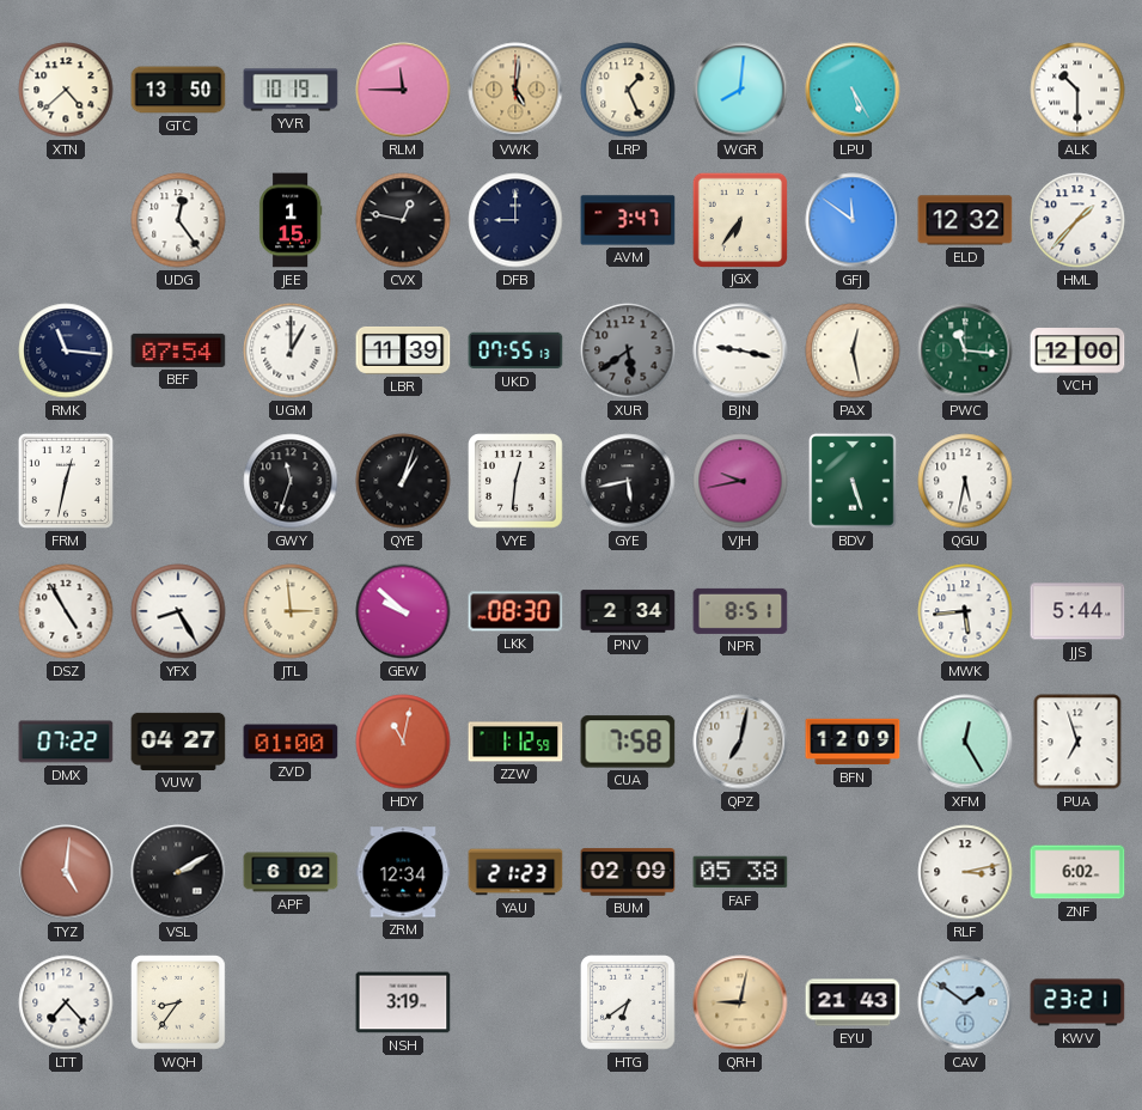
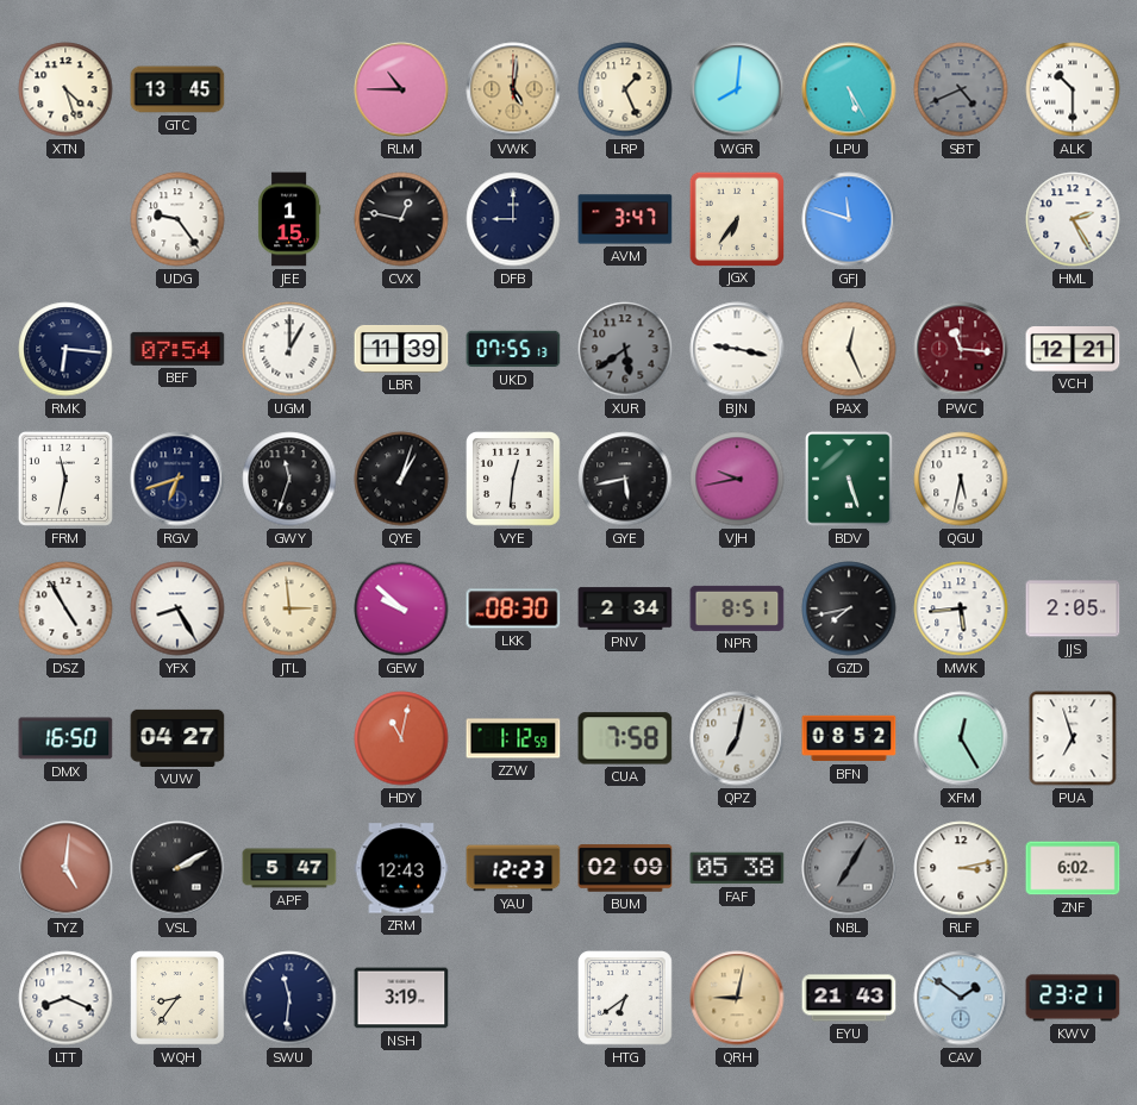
XTN: 4:38 -> 4:27
GTC: 13:50 -> 13:45
YVR: 10:19 -> none
RLM: 11:45 -> 10:45
SBT: none -> 4:41
UDG: 12:24 -> 9:24
GFJ: 11:51 -> 11:48
ELD: 12:32 -> none
HML: 1:37 -> 2:25
RMK: 11:16 -> 6:16
PAX: 12:28 -> 12:26
PWC dial: green -> burgundy
VCH: 12:00 -> 12:21
FRM: 12:32 -> 11:32
RGV: none -> 6:42
GZD: none -> 7:43
JJS: 5:44 -> 2:05
DMX: 07:22 -> 16:50
ZVD: 01:00 -> none
BFN: 12:09 -> 08:52
APF: 6:02 -> 5:47
ZRM: 12:34 -> 12:43
YAU: 21:23 -> 12:23
NBL: none -> 7:05
LTT: 7:23 -> 8:19
SWU: none -> 11:31
